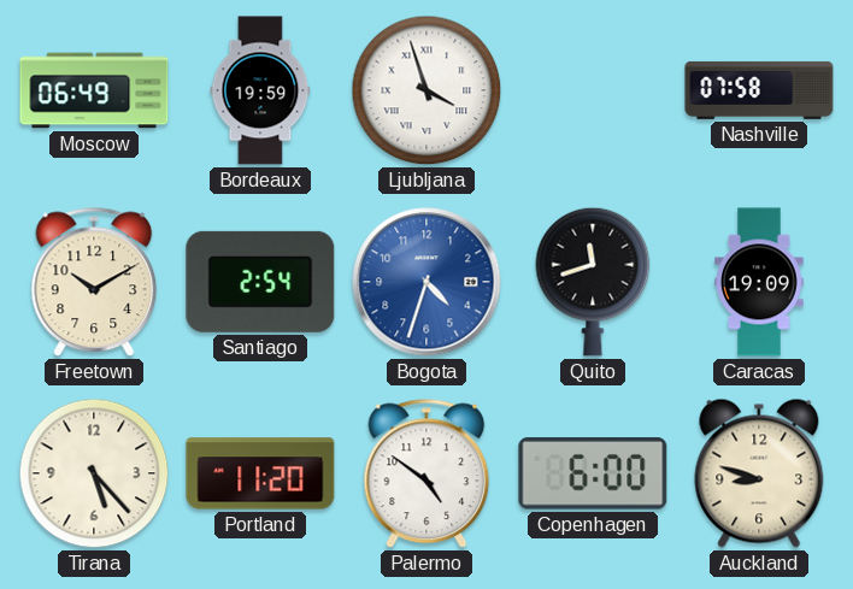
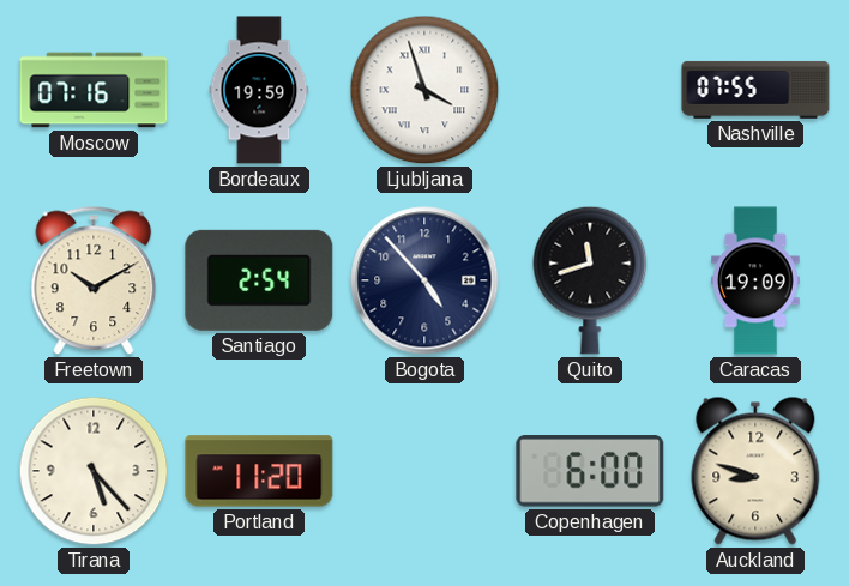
Moscow: 06:49 -> 07:16
Nashville: 07:58 -> 07:55
Bogota: 4:33 -> 4:53
Bogota dial: blue -> navy
Palermo: 4:51 -> none
